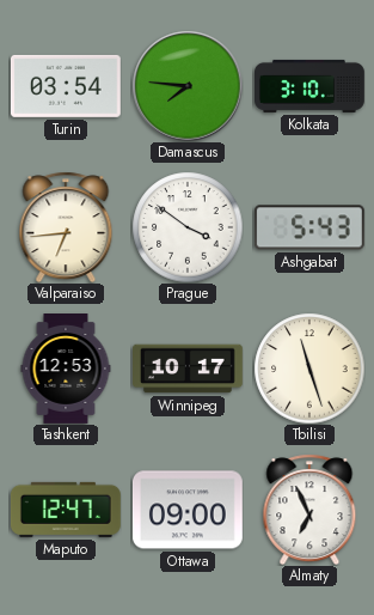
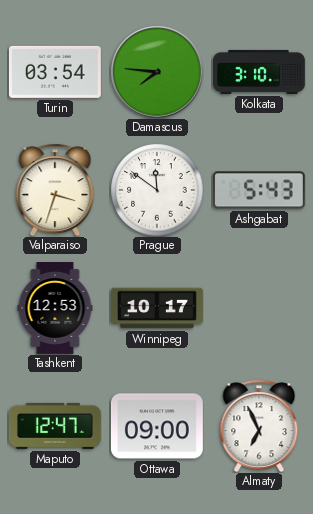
Valparaiso: 6:44 -> 3:33
Prague: 3:51 -> 11:51
Tbilisi: 11:27 -> none
